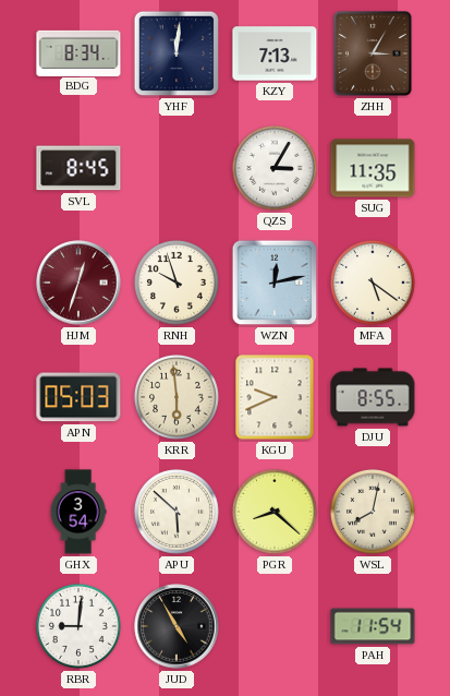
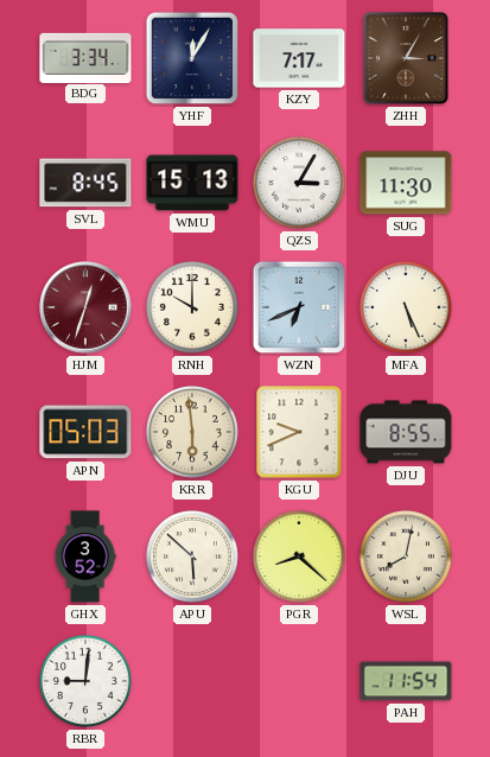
BDG: 8:34 -> 3:34
YHF: 12:01 -> 12:05
KZY: 7:13 -> 7:17
WMU: none -> 15:13
SUG: 11:35 -> 11:30
RNH: 9:57 -> 10:00
WZN: 12:13 -> 6:41
MFA: 5:21 -> 5:26
GHX: 3:54 -> 3:52
JUD: 4:55 -> none
